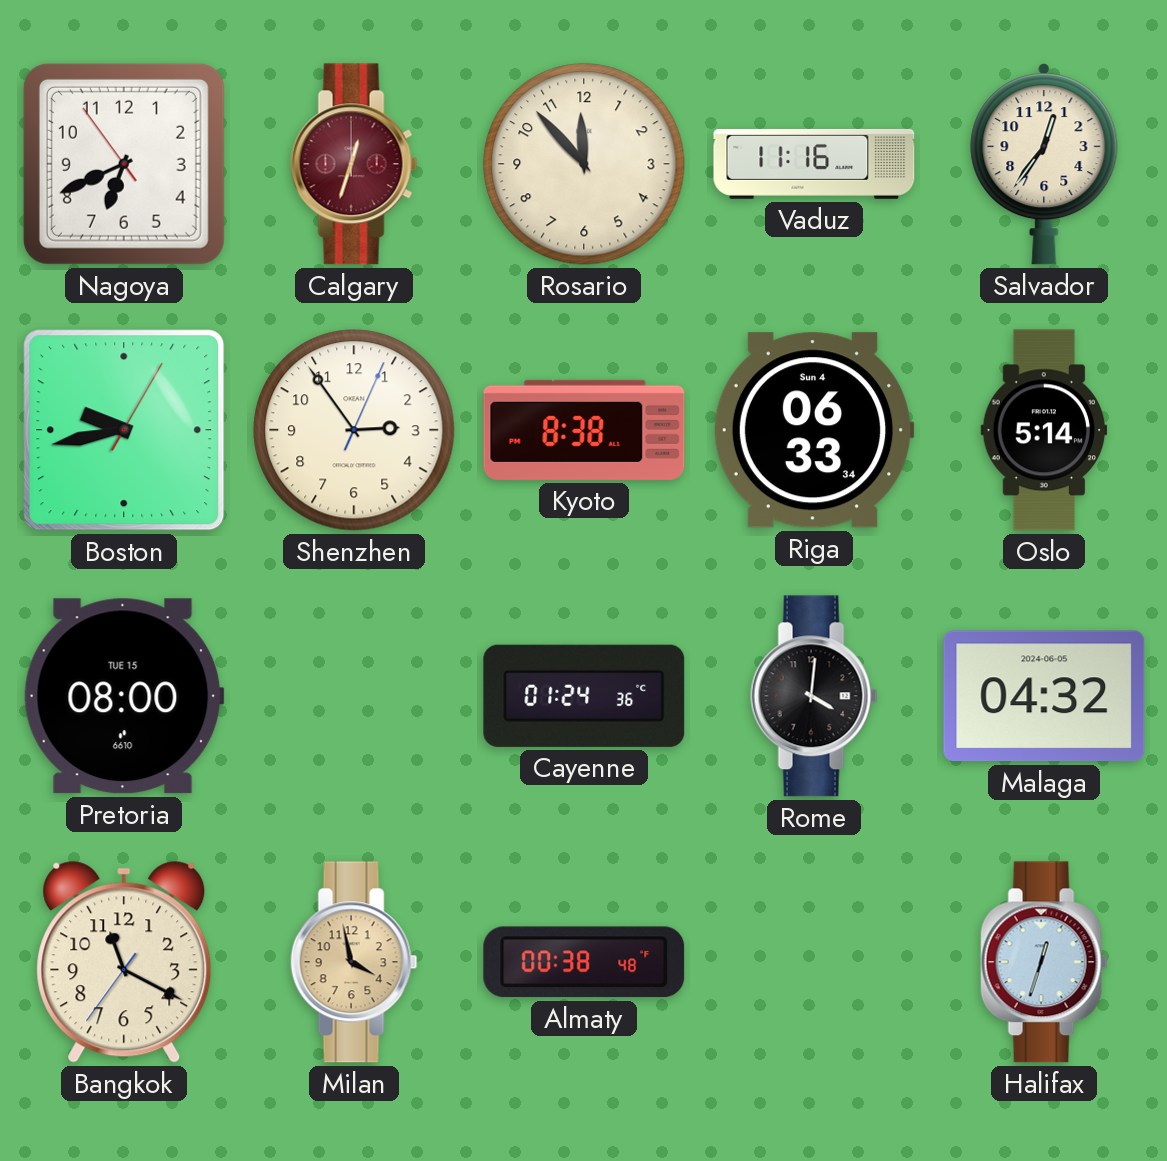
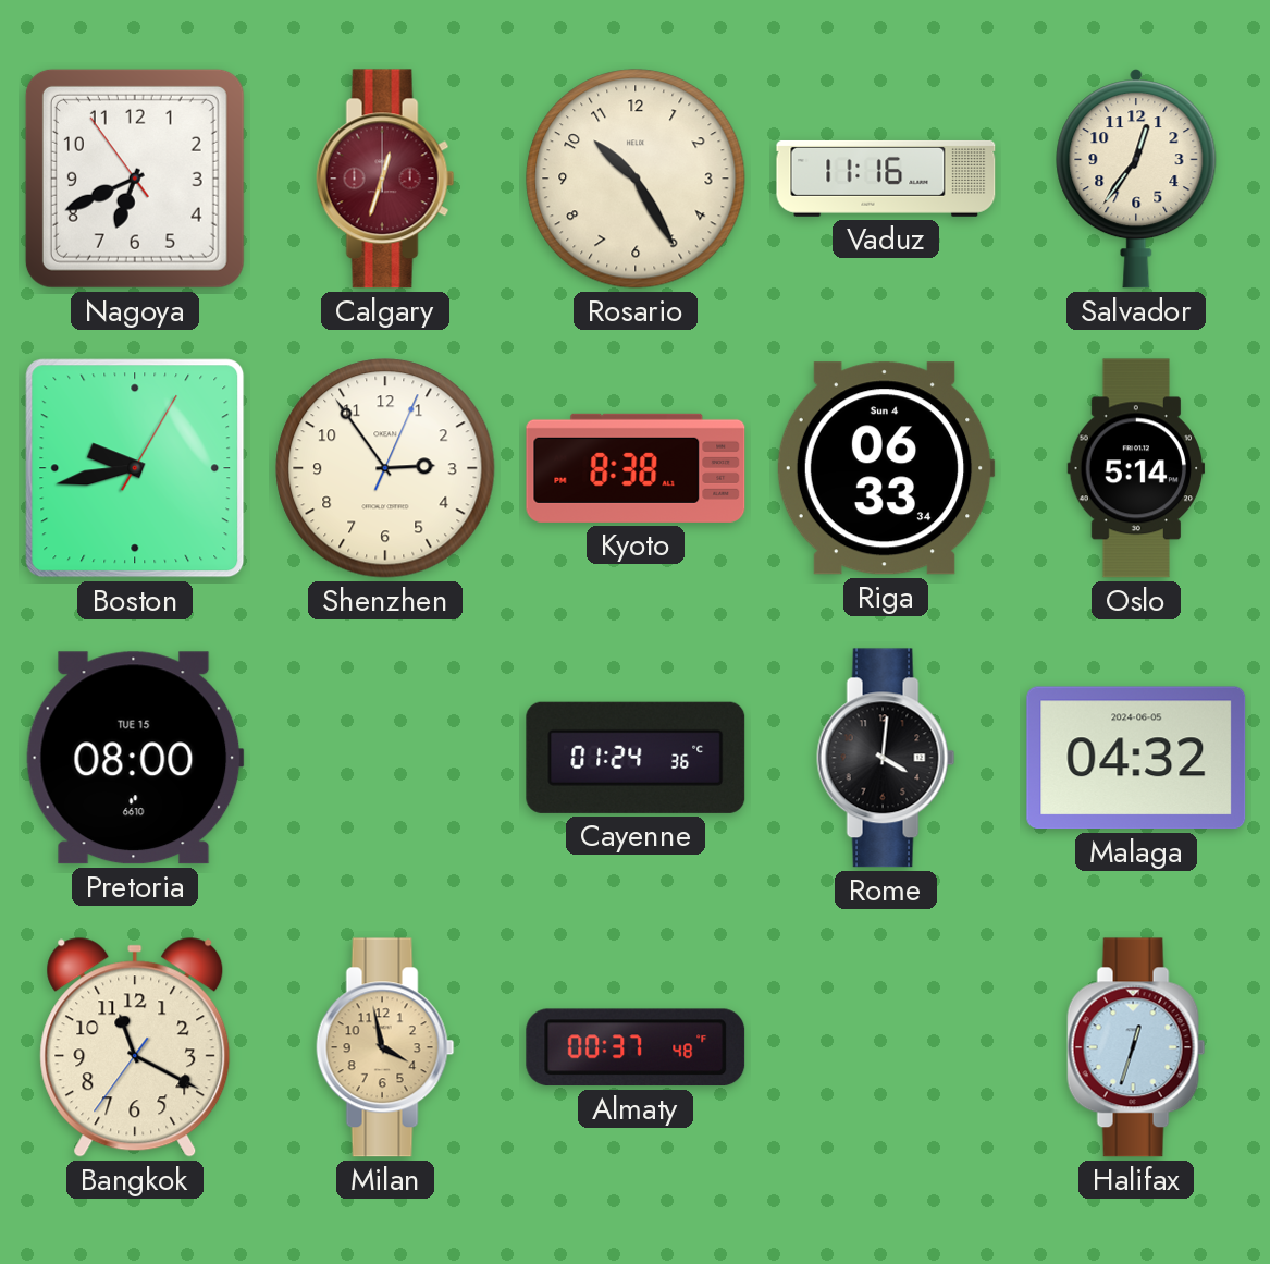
Rosario: 11:53 -> 10:25
Almaty: 00:38 -> 00:37
